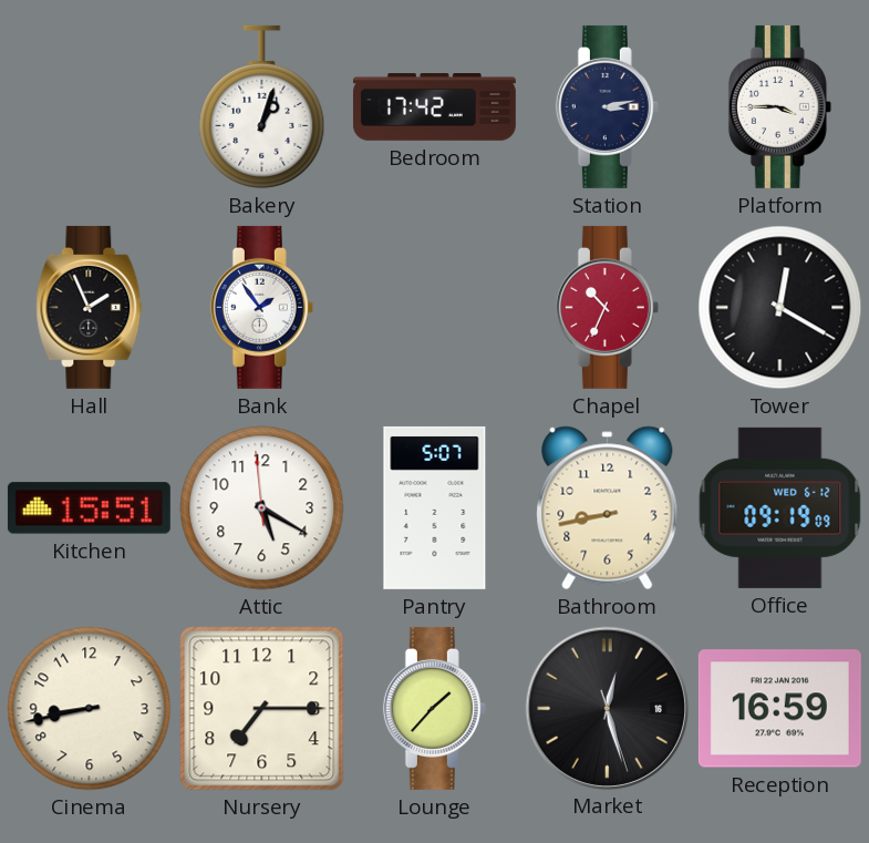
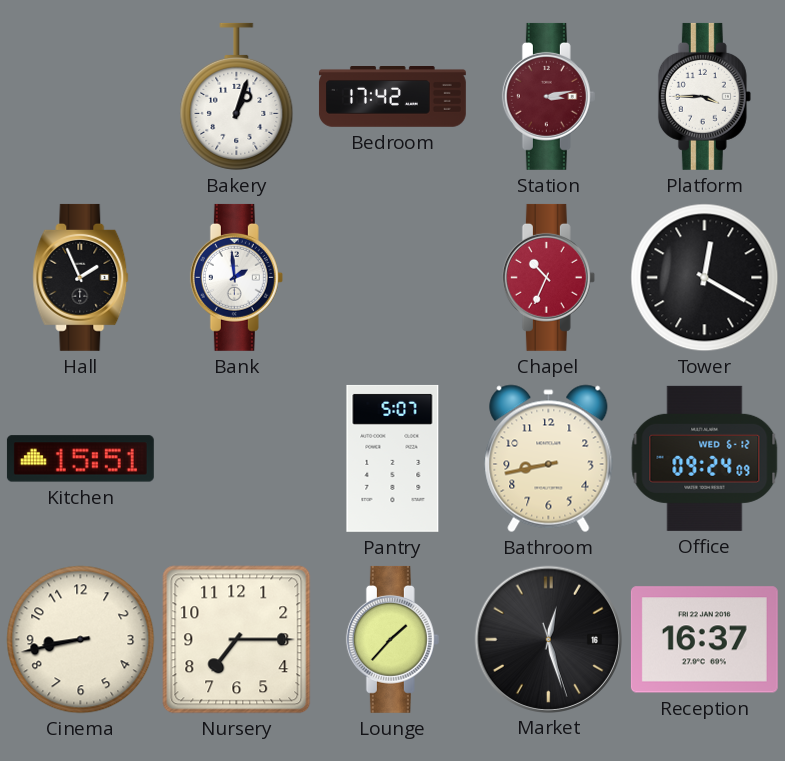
Station dial: navy -> burgundy
Bank: 1:54 -> 1:59
Attic: 5:19 -> none
Office: 09:19 -> 09:24
Reception: 16:59 -> 16:37
